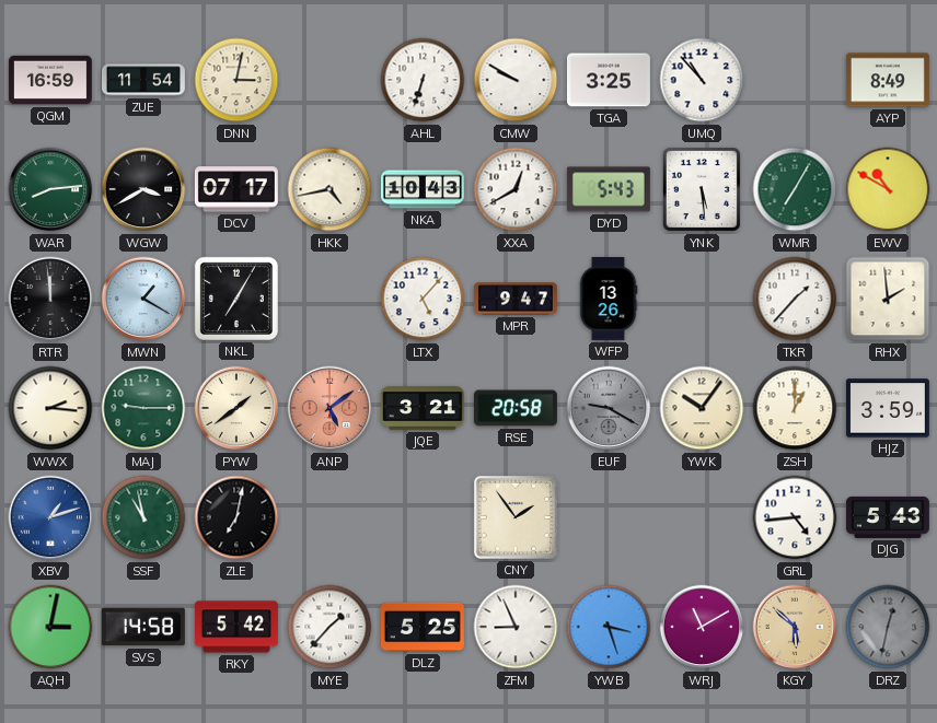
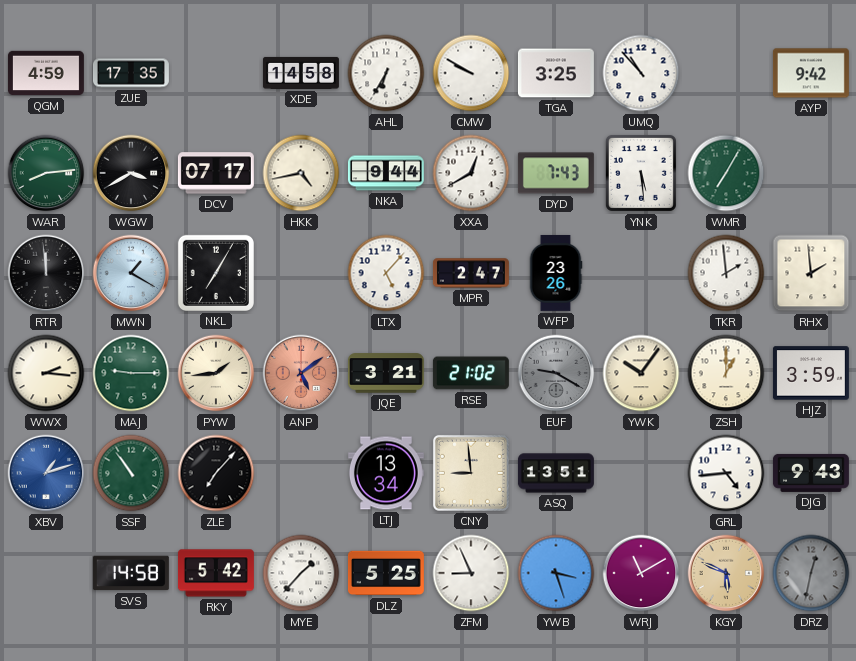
QGM: 16:59 -> 4:59
ZUE: 11:54 -> 17:35
DNN: 3:02 -> none
XDE: none -> 14:58
AHL: 6:33 -> 6:35
AYP: 8:49 -> 9:42
NKA: 10:43 -> 9:44
DYD: 5:43 -> 7:43
EWV: 10:50 -> none
MPR: 9:47 -> 2:47
WFP: 13:26 -> 23:26
TKR: 1:37 -> 1:59
PYW: 1:39 -> 1:44
RSE: 20:58 -> 21:02
SSF: 10:58 -> 10:54
ZLE: 7:02 -> 7:07
LTJ: none -> 13:34
CNY: 1:54 -> 8:59
ASQ: none -> 13:51
DJG: 5:43 -> 9:43
AQH: 3:02 -> none
KGY: 5:52 -> 5:49
